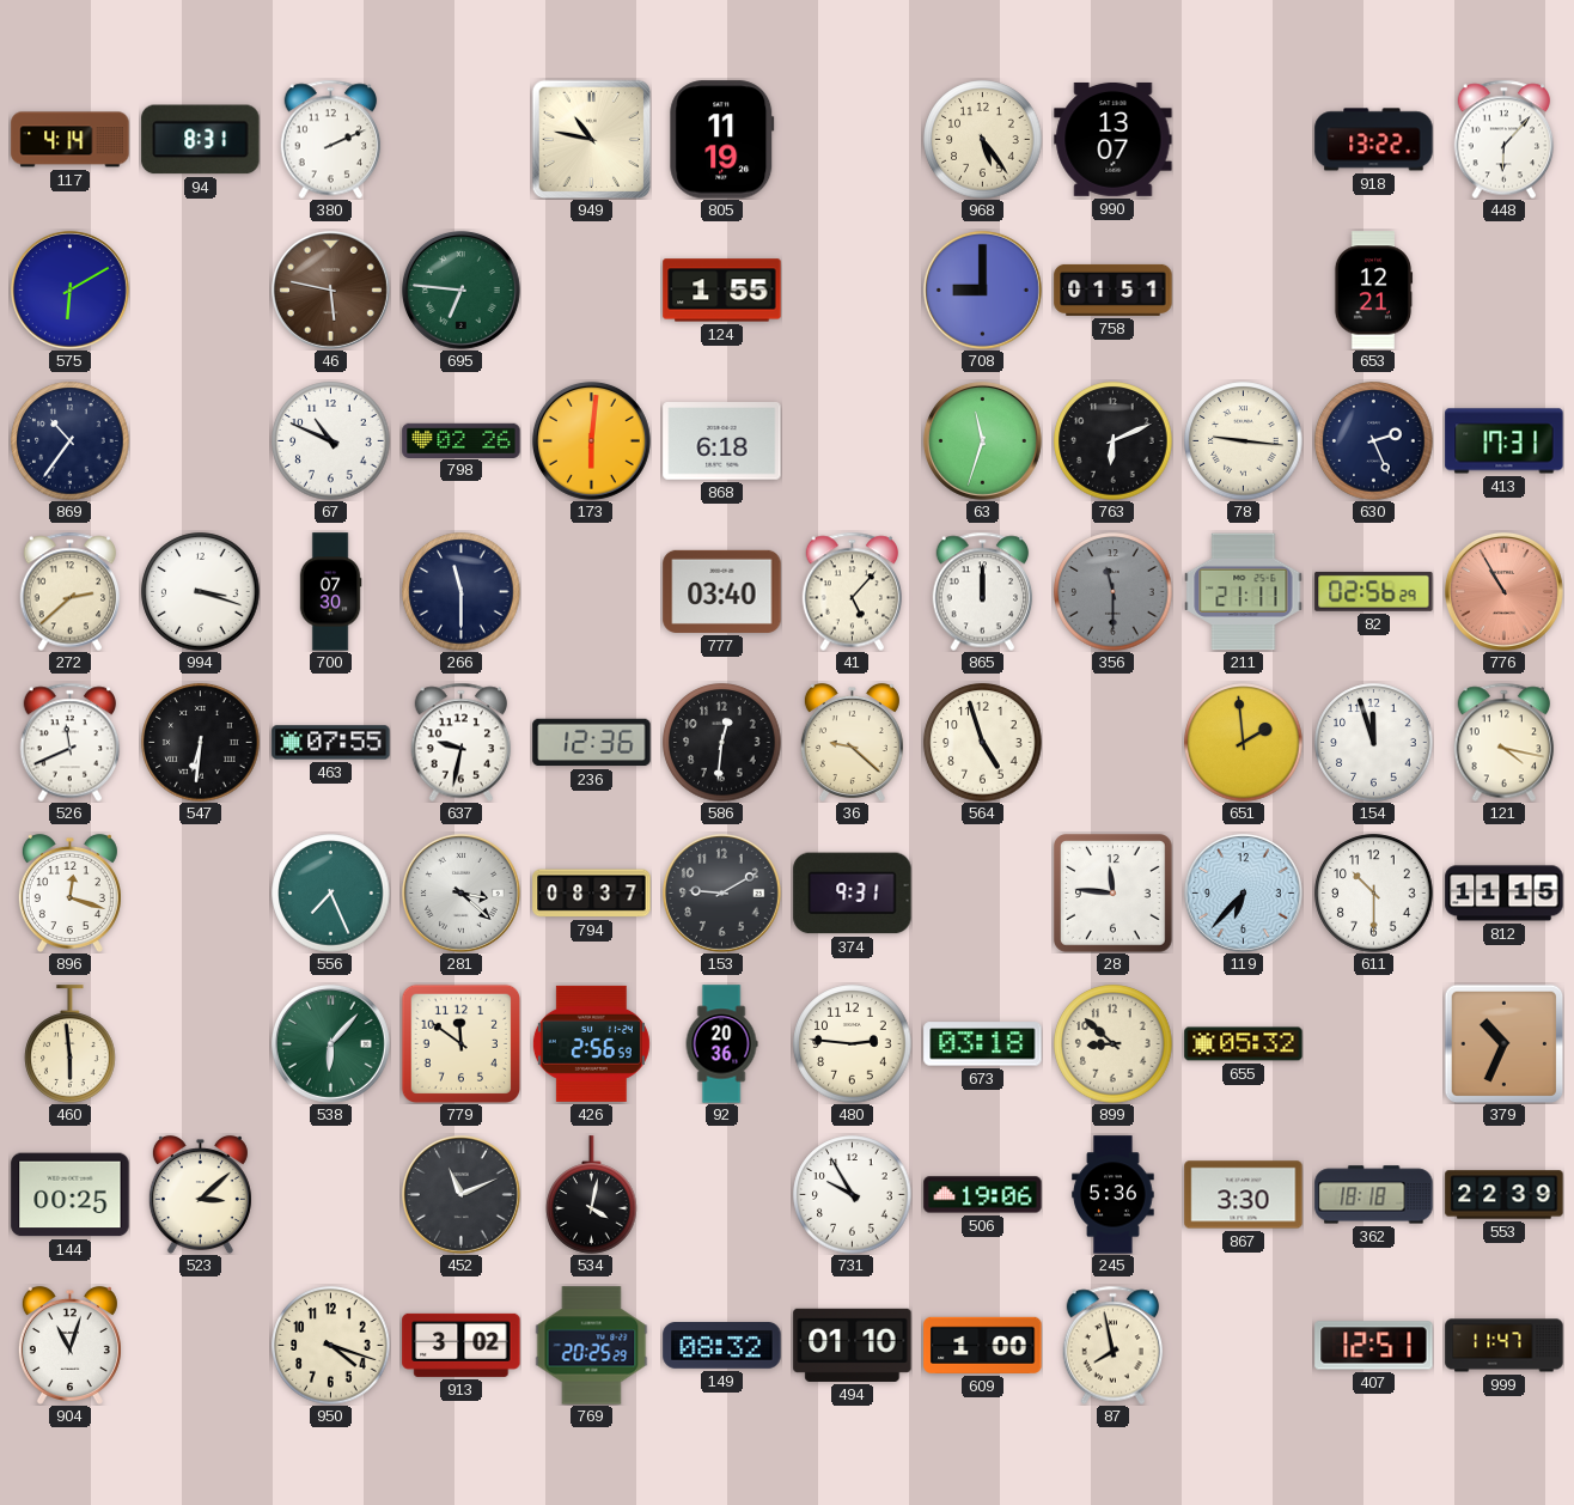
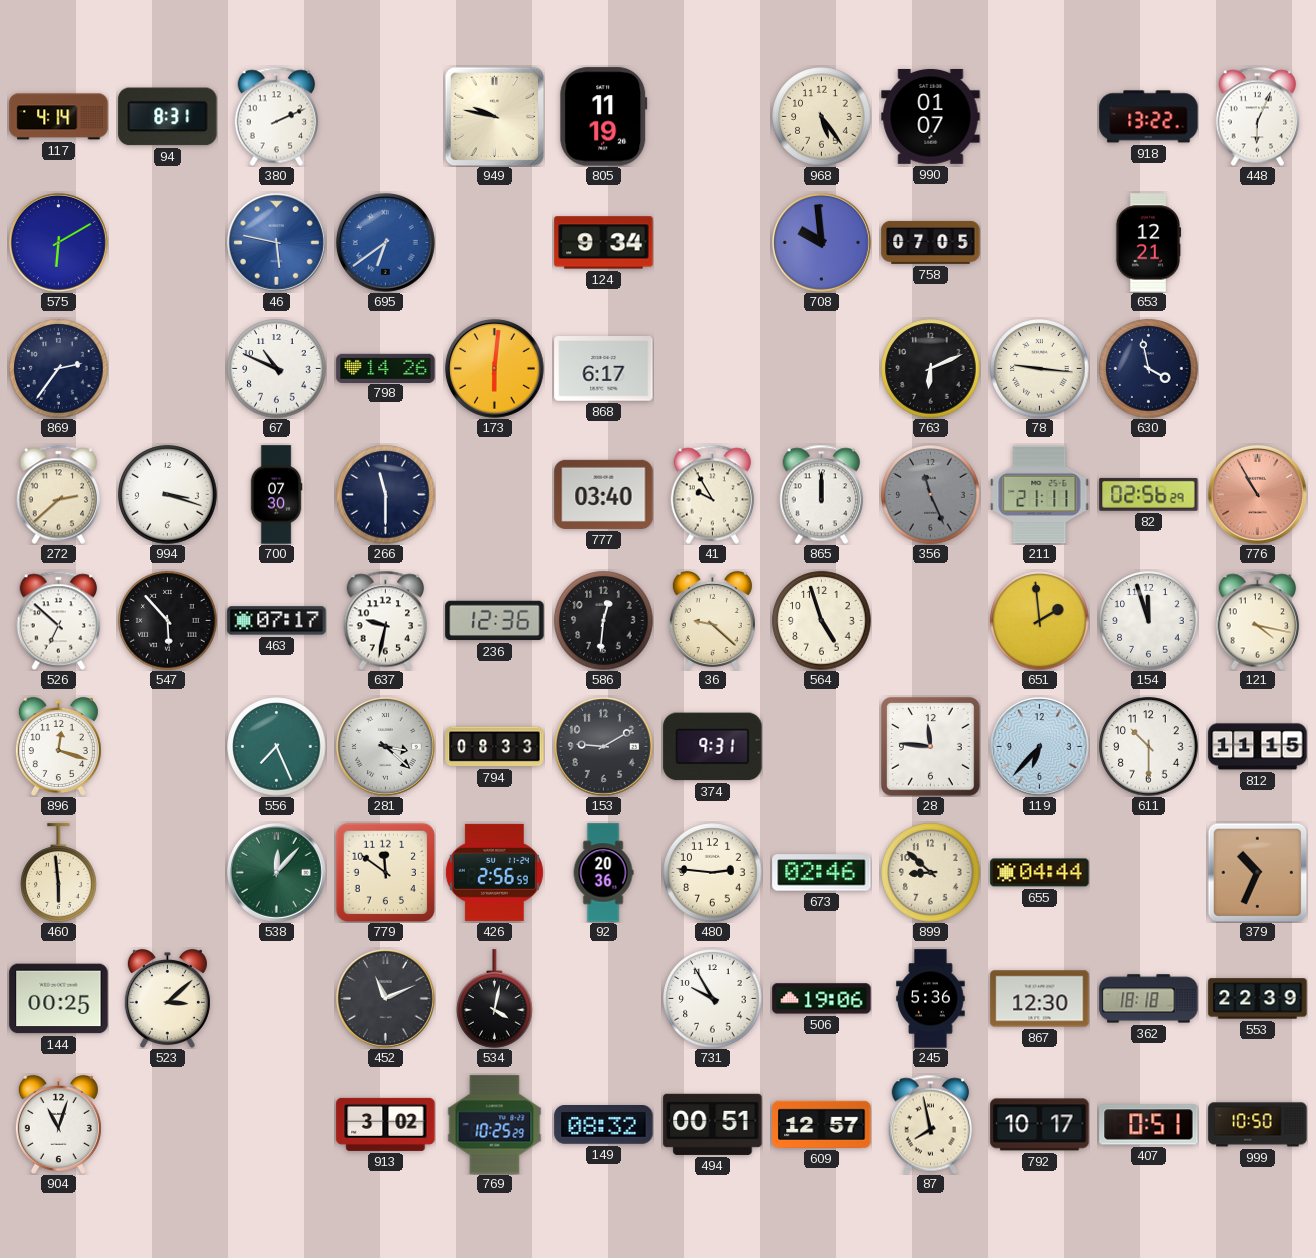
949: 10:47 -> 9:47
990: 13:07 -> 01:07
448: 6:07 -> 6:04
46 dial: brown -> blue
695: 6:46 -> 6:39
695 dial: green -> blue
124: 1:55 -> 9:34
708: 9:00 -> 9:59
758: 01:51 -> 07:05
869: 10:36 -> 2:36
798: 02:26 -> 14:26
868: 6:18 -> 6:17
63: 11:33 -> none
630: 2:26 -> 3:58
413: 17:31 -> none
41: 5:07 -> 9:55
356: 11:30 -> 11:26
526: 11:41 -> 6:52
547: 6:31 -> 5:53
463: 07:55 -> 07:17
794: 08:37 -> 08:33
538: 6:07 -> 12:07
673: 03:18 -> 02:46
655: 05:32 -> 04:44
867: 3:30 -> 12:30
950: 4:18 -> none
769: 20:25 -> 10:25
494: 01:10 -> 00:51
609: 1:00 -> 12:57
792: none -> 10:17
407: 12:51 -> 0:51
999: 11:47 -> 10:50
